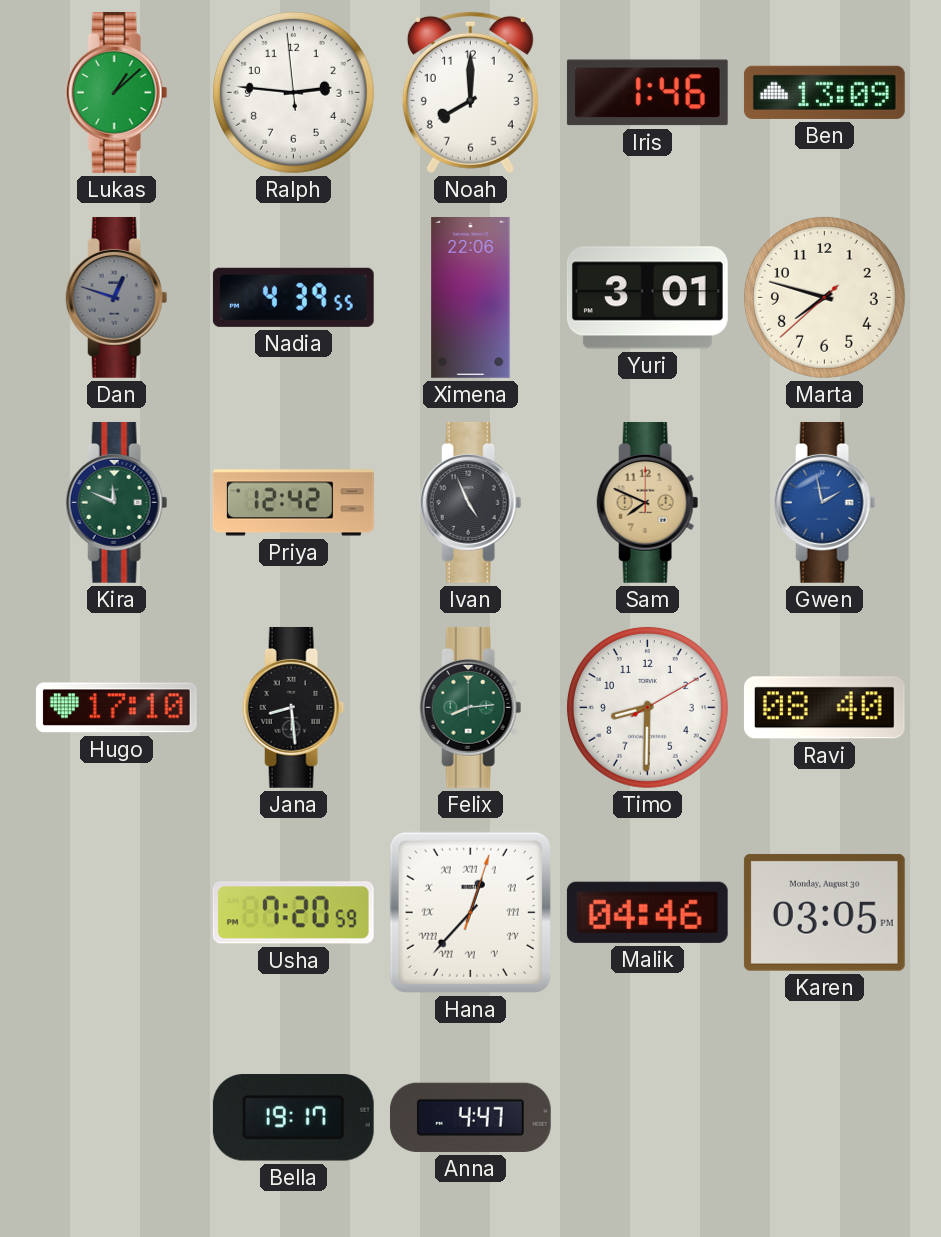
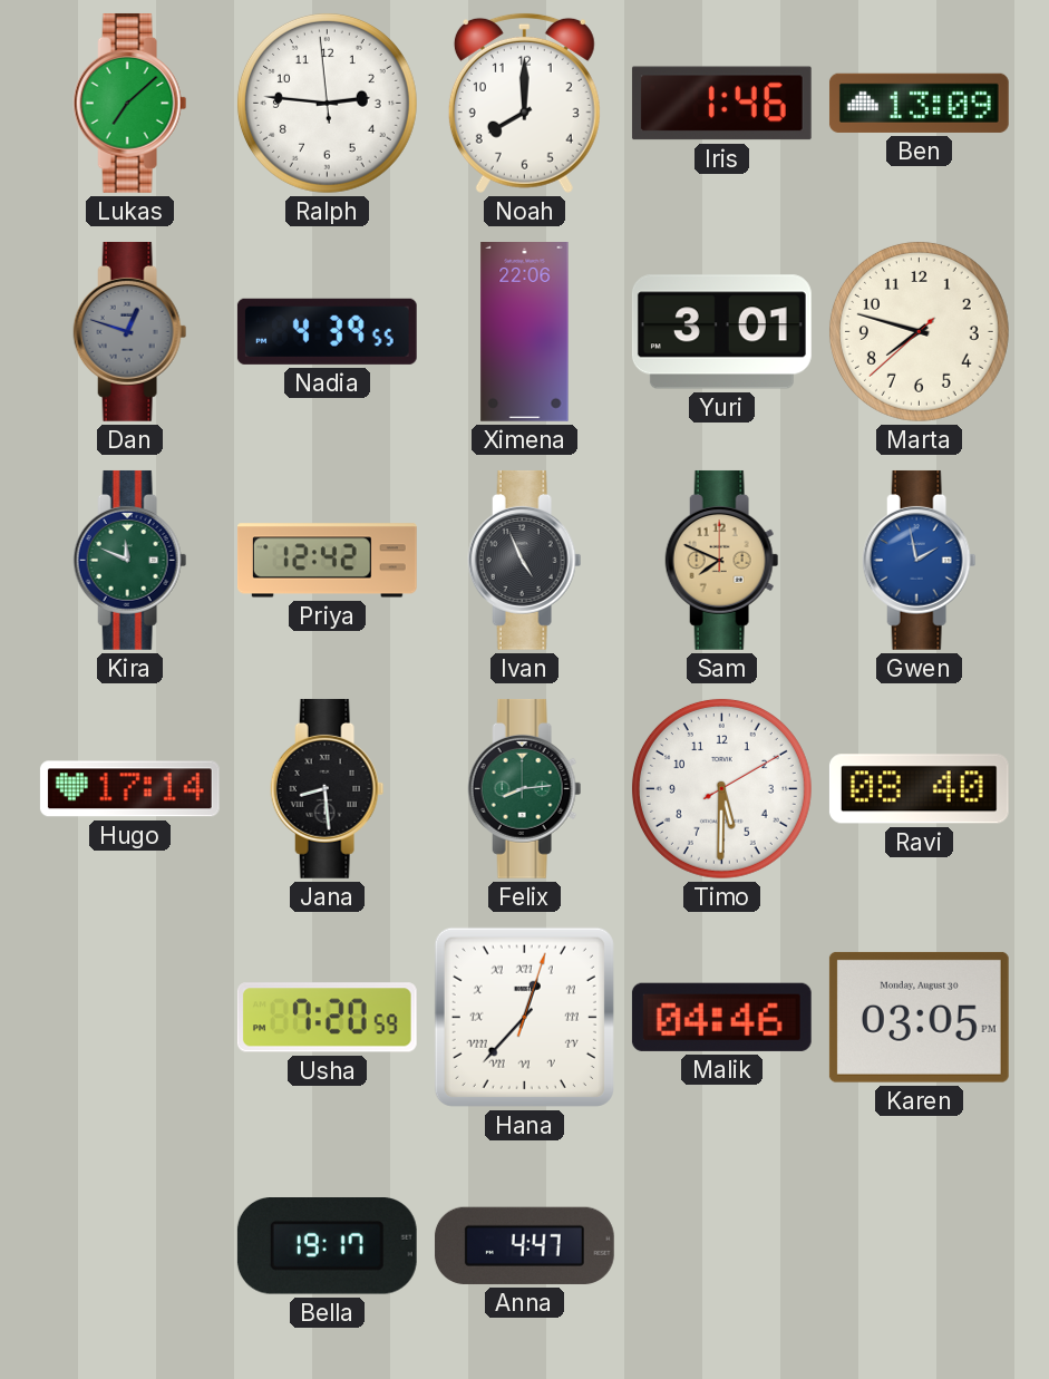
Lukas: 1:08 -> 7:08
Hugo: 17:10 -> 17:14
Timo: 8:30 -> 5:30
